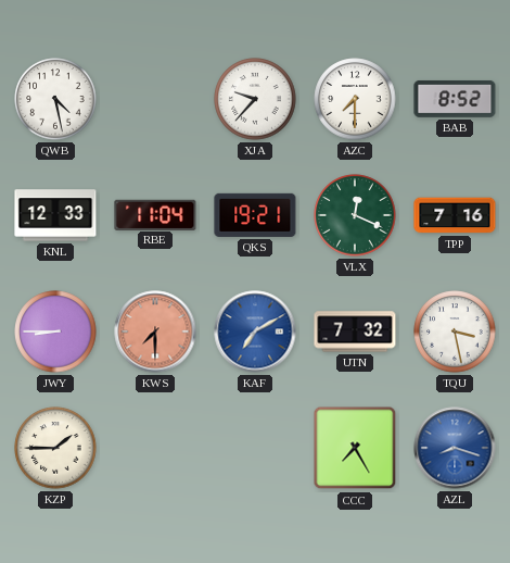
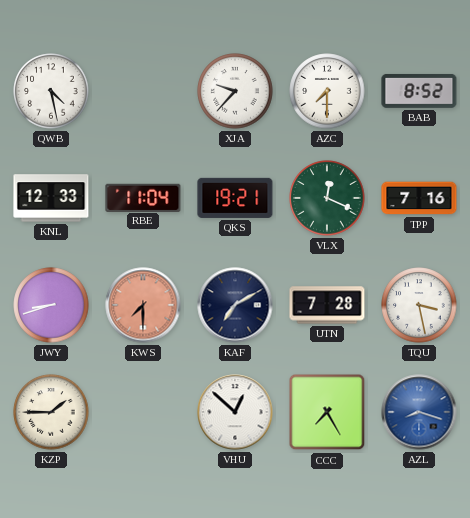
JWY: 8:45 -> 8:42
KAF dial: blue -> navy
UTN: 7:32 -> 7:28
VHU: none -> 12:52
